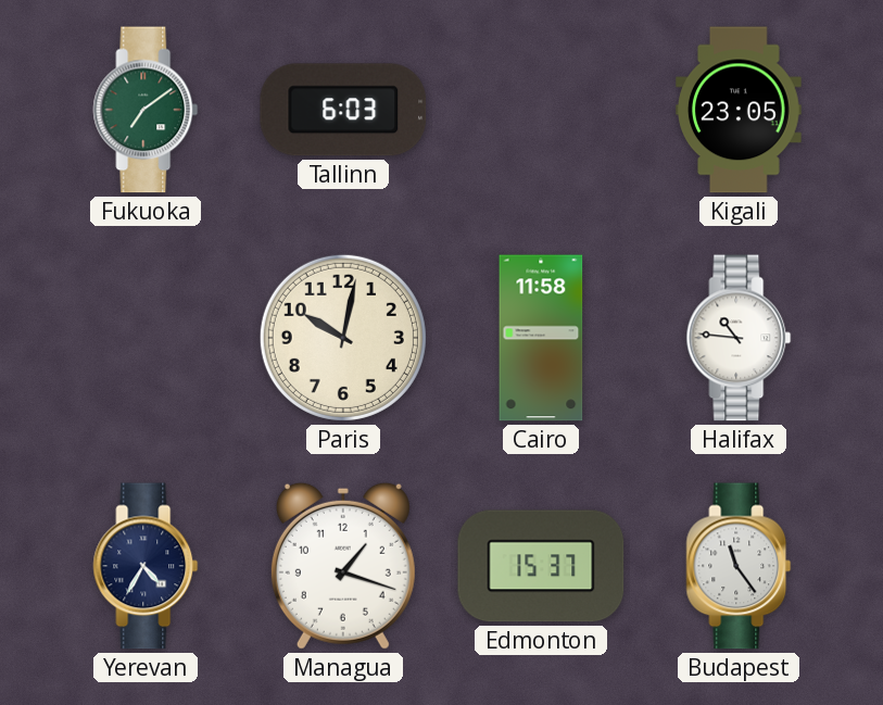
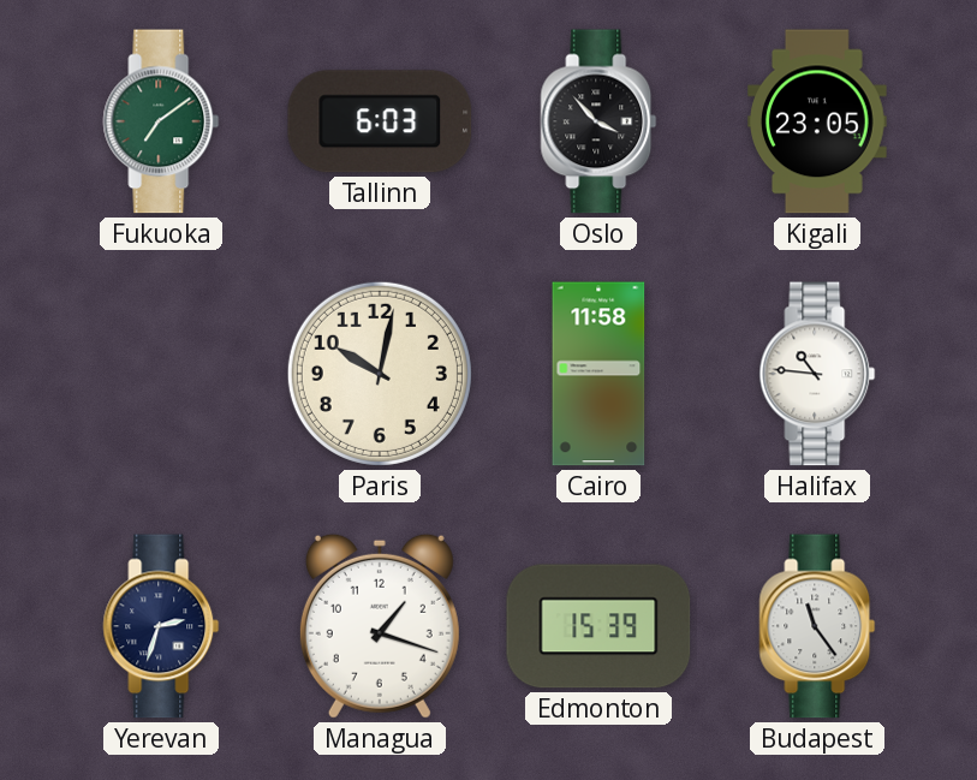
Oslo: none -> 3:53
Yerevan: 4:35 -> 2:33
Edmonton: 15:37 -> 15:39
